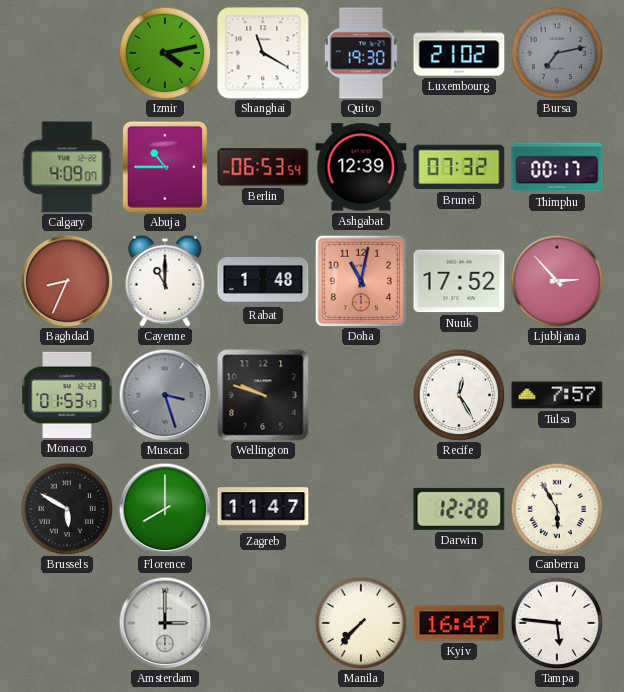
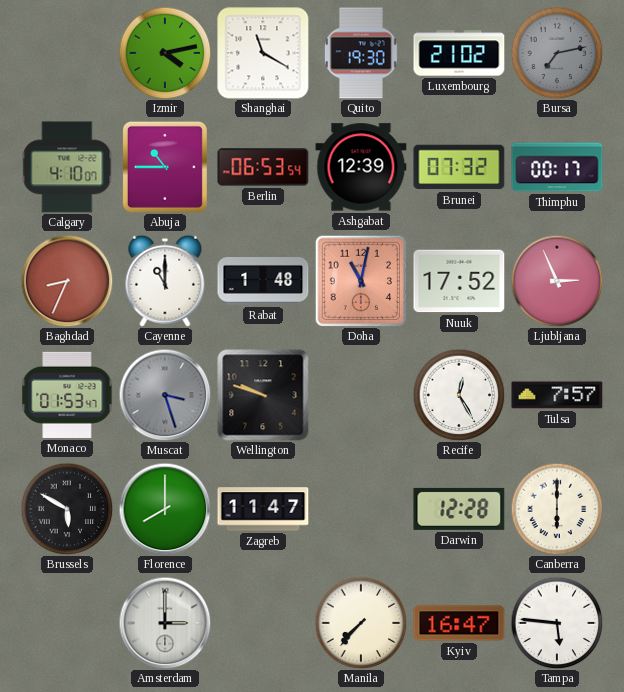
Calgary: 4:09 -> 4:10
Ljubljana: 2:53 -> 2:56
Canberra: 5:55 -> 6:00
